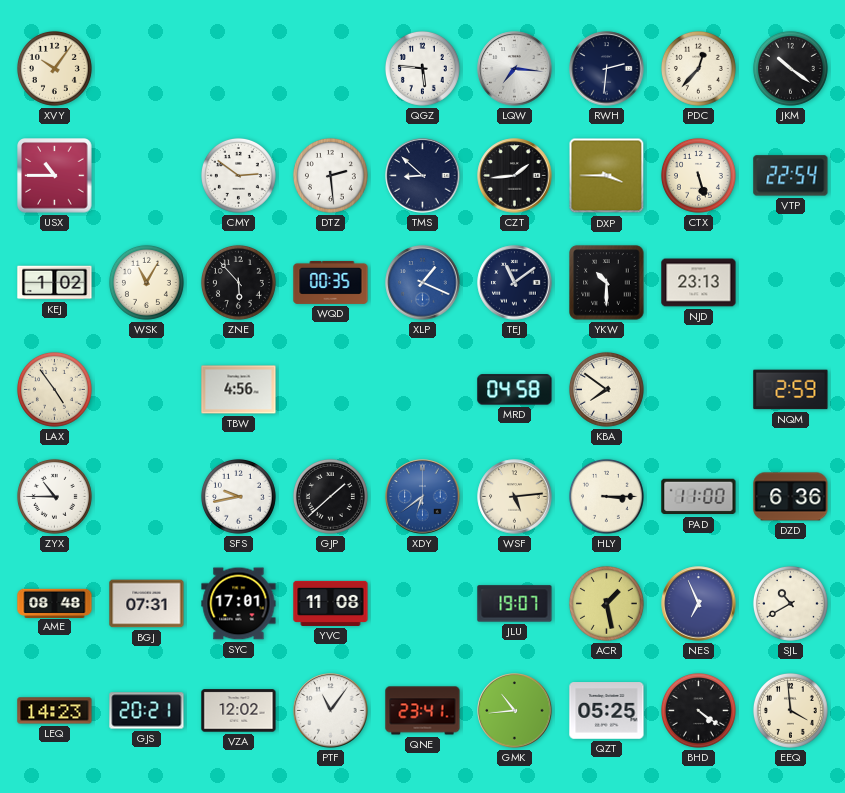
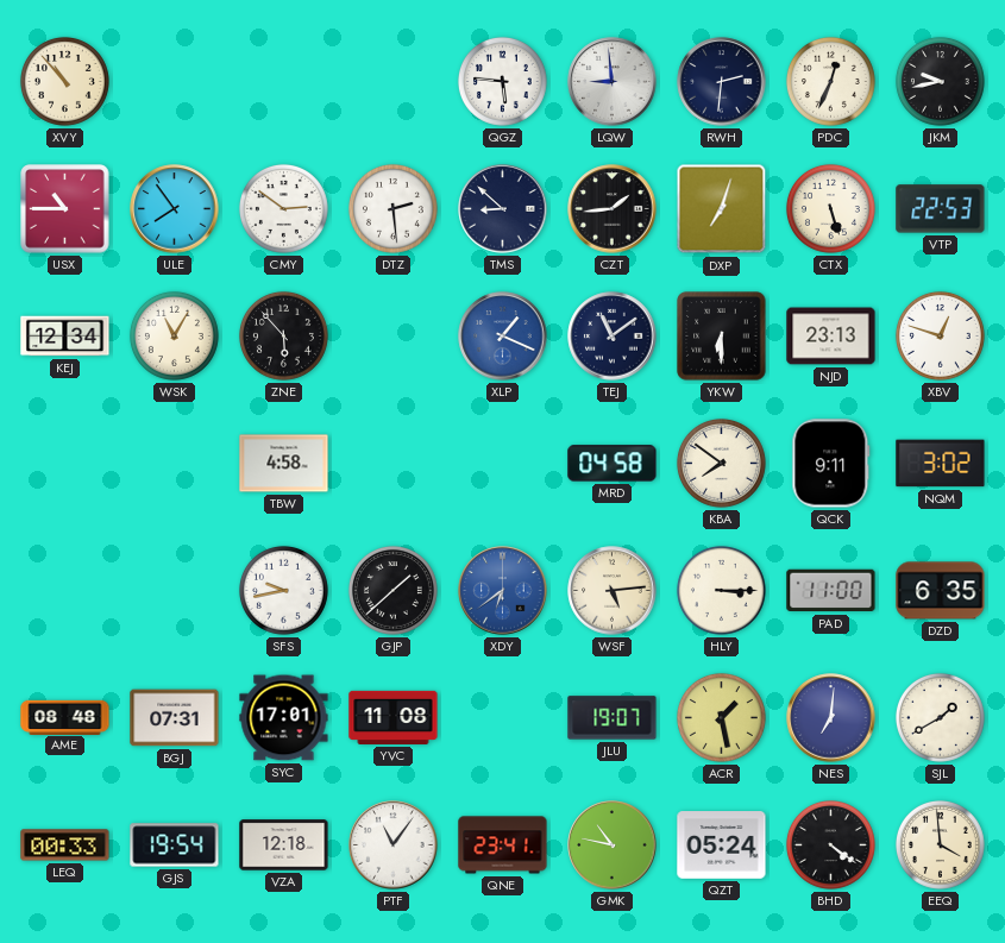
XVY: 10:06 -> 10:53
LQW: 7:16 -> 8:59
PDC: 12:37 -> 12:34
JKM: 10:21 -> 9:43
ULE: none -> 7:54
DXP: 3:45 -> 7:03
VTP: 22:54 -> 22:53
KEJ: 1:02 -> 12:34
WQD: 00:35 -> none
YKW: 10:30 -> 6:30
XBV: none -> 12:48
LAX: 4:54 -> none
TBW: 4:56 -> 4:58
QCK: none -> 9:11
NQM: 2:59 -> 3:02
ZYX: 10:45 -> none
DZD: 6:36 -> 6:35
NES: 6:56 -> 7:01
SJL: 10:40 -> 1:40
LEQ: 14:23 -> 00:33
GJS: 20:21 -> 19:54
VZA: 12:02 -> 12:18
GMK: 10:44 -> 10:47
QZT: 05:25 -> 05:24
